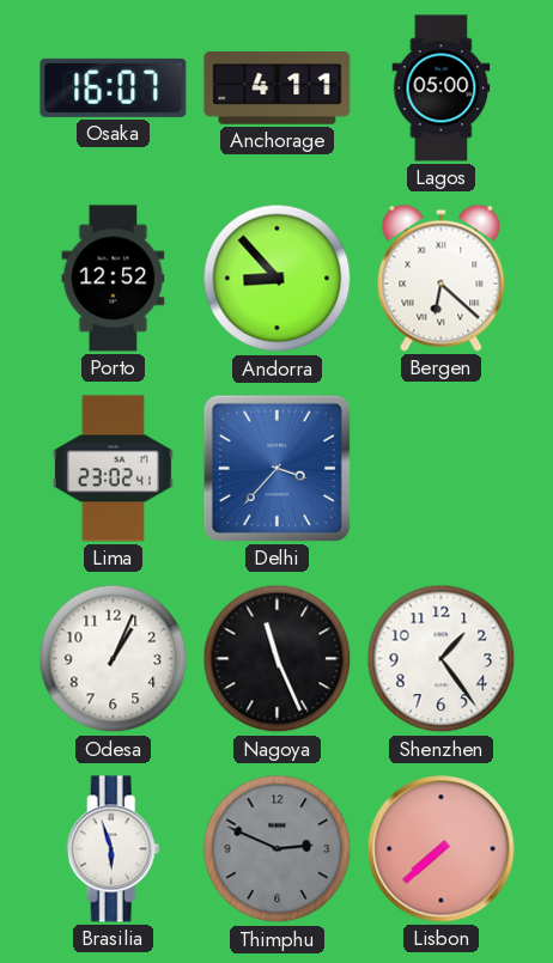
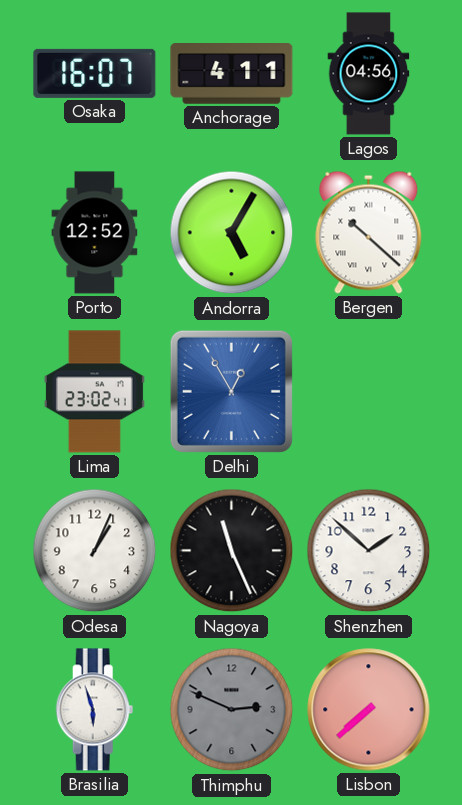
Lagos: 05:00 -> 04:56
Andorra: 8:53 -> 5:05
Bergen: 6:22 -> 10:22
Delhi: 3:37 -> 12:55
Shenzhen: 1:24 -> 1:52
